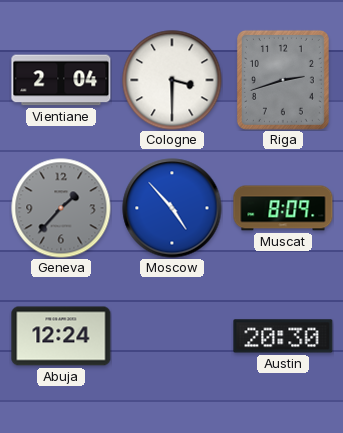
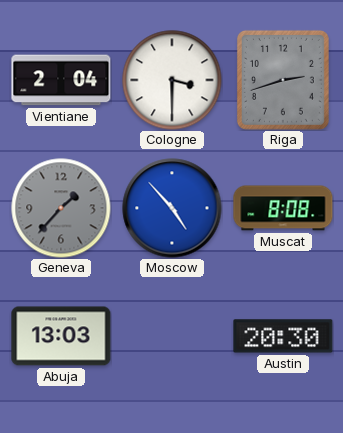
Muscat: 8:09 -> 8:08
Abuja: 12:24 -> 13:03
